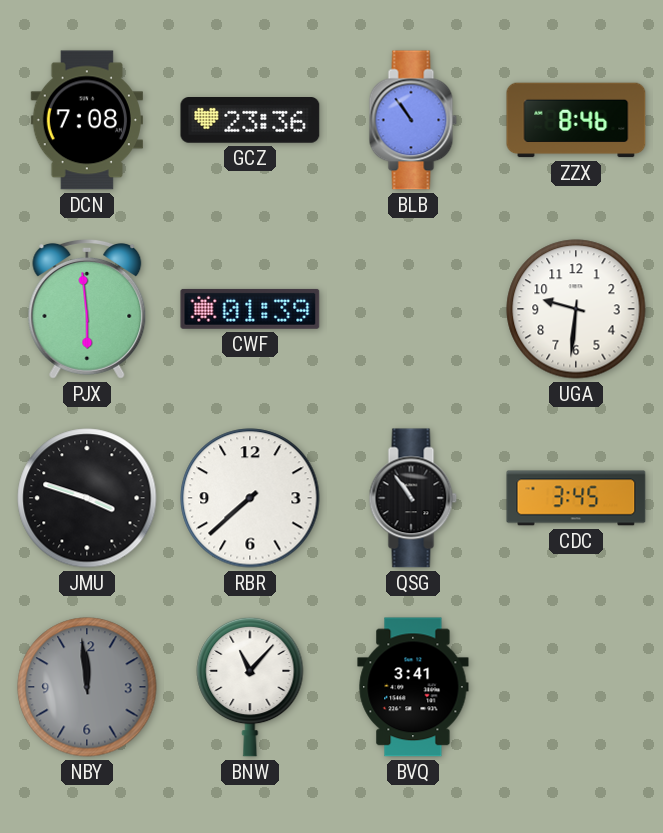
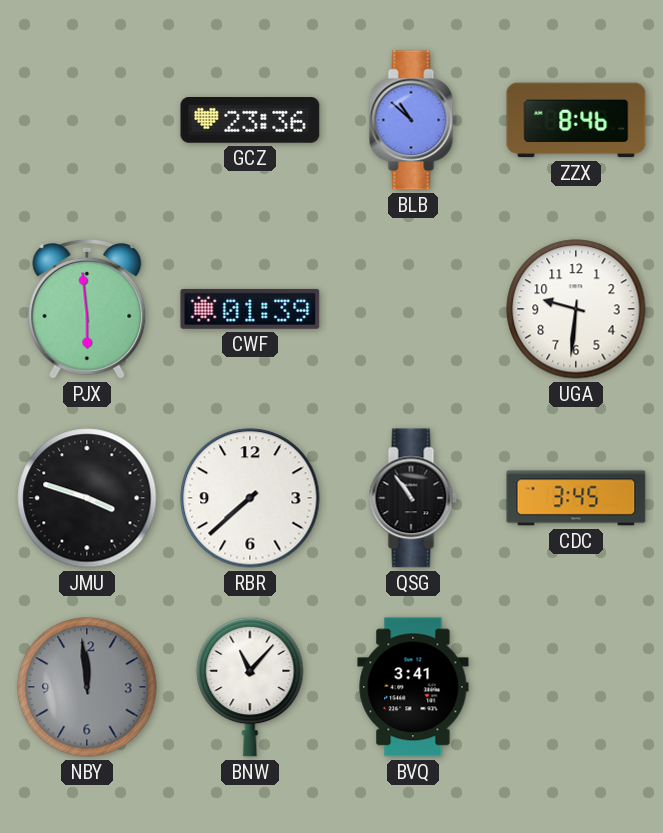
DCN: 7:08 -> none
BLB: 10:54 -> 10:52
